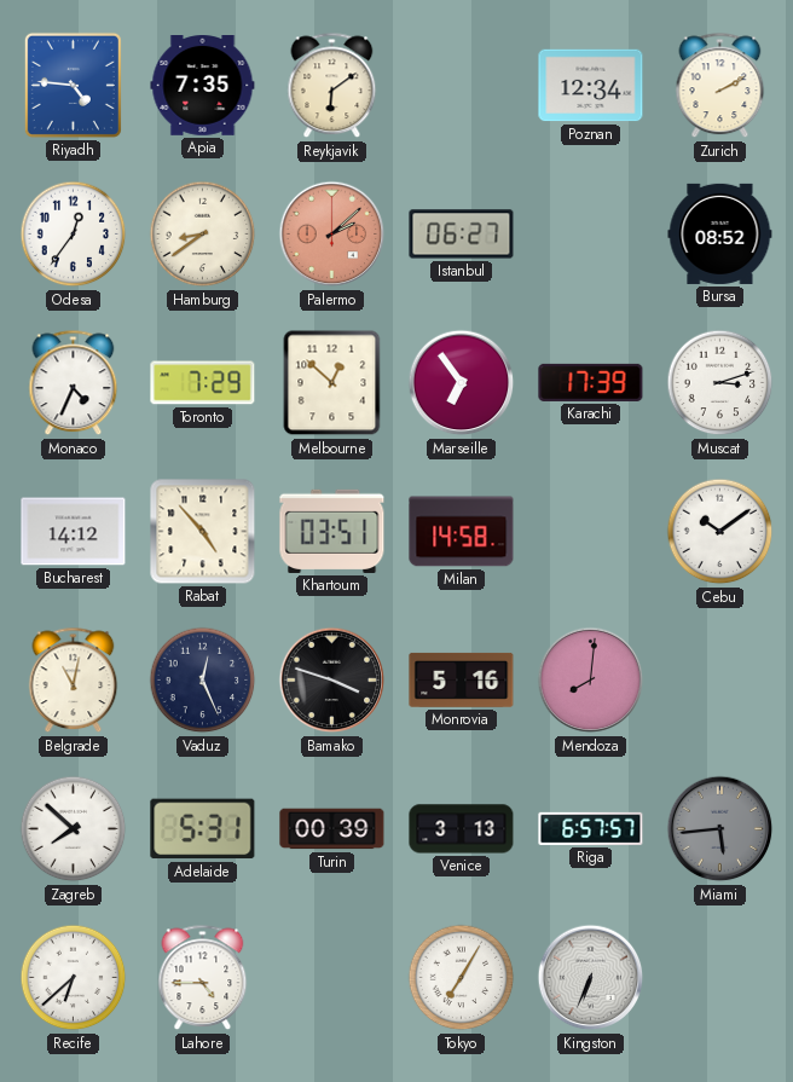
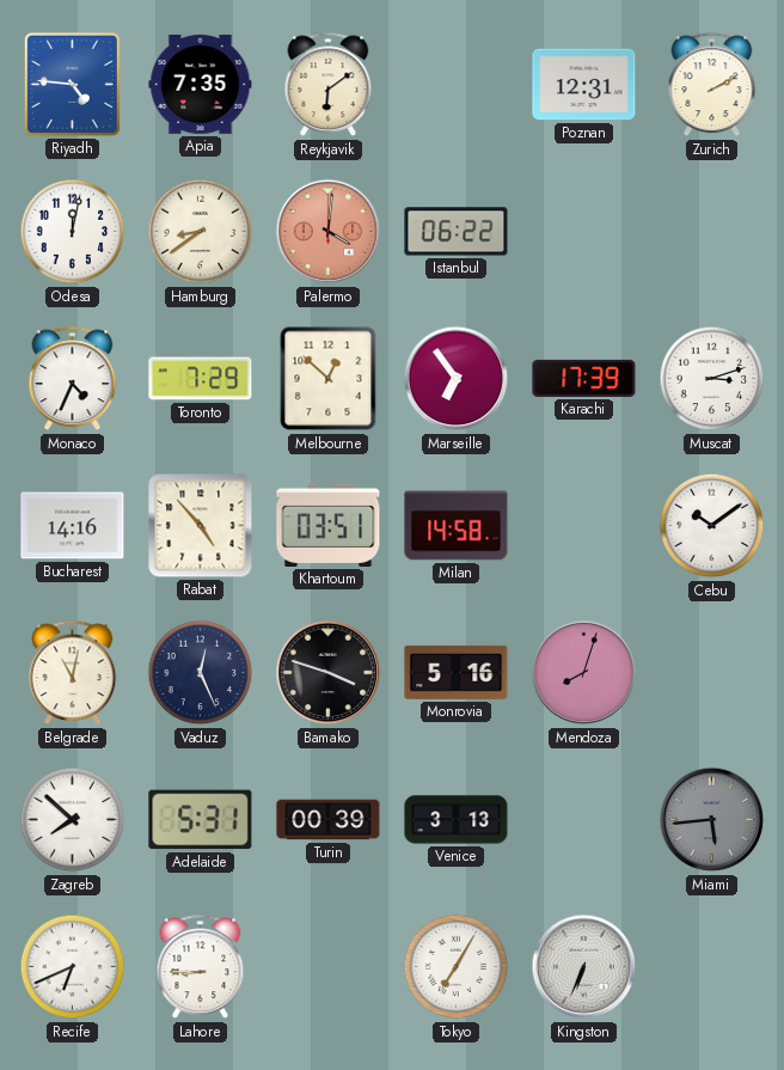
Poznan: 12:34 -> 12:31
Odesa: 12:36 -> 12:02
Palermo: 2:08 -> 4:01
Istanbul: 06:27 -> 06:22
Bursa: 08:52 -> none
Bucharest: 14:12 -> 14:16
Mendoza: 8:01 -> 8:03
Riga: 6:57 -> none
Recife: 6:38 -> 6:41
Lahore: 4:45 -> 8:45
